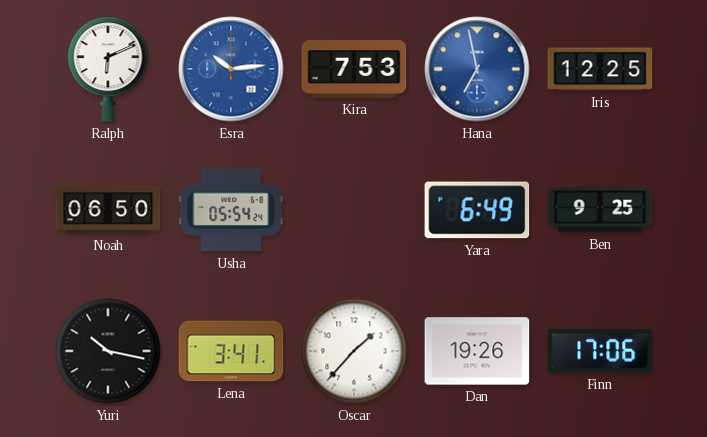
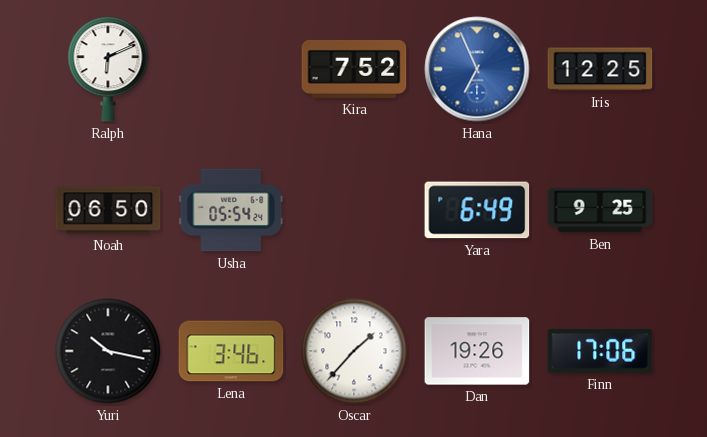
Esra: 10:14 -> none
Kira: 7:53 -> 7:52
Hana: 6:58 -> 6:56
Lena: 3:41 -> 3:46
